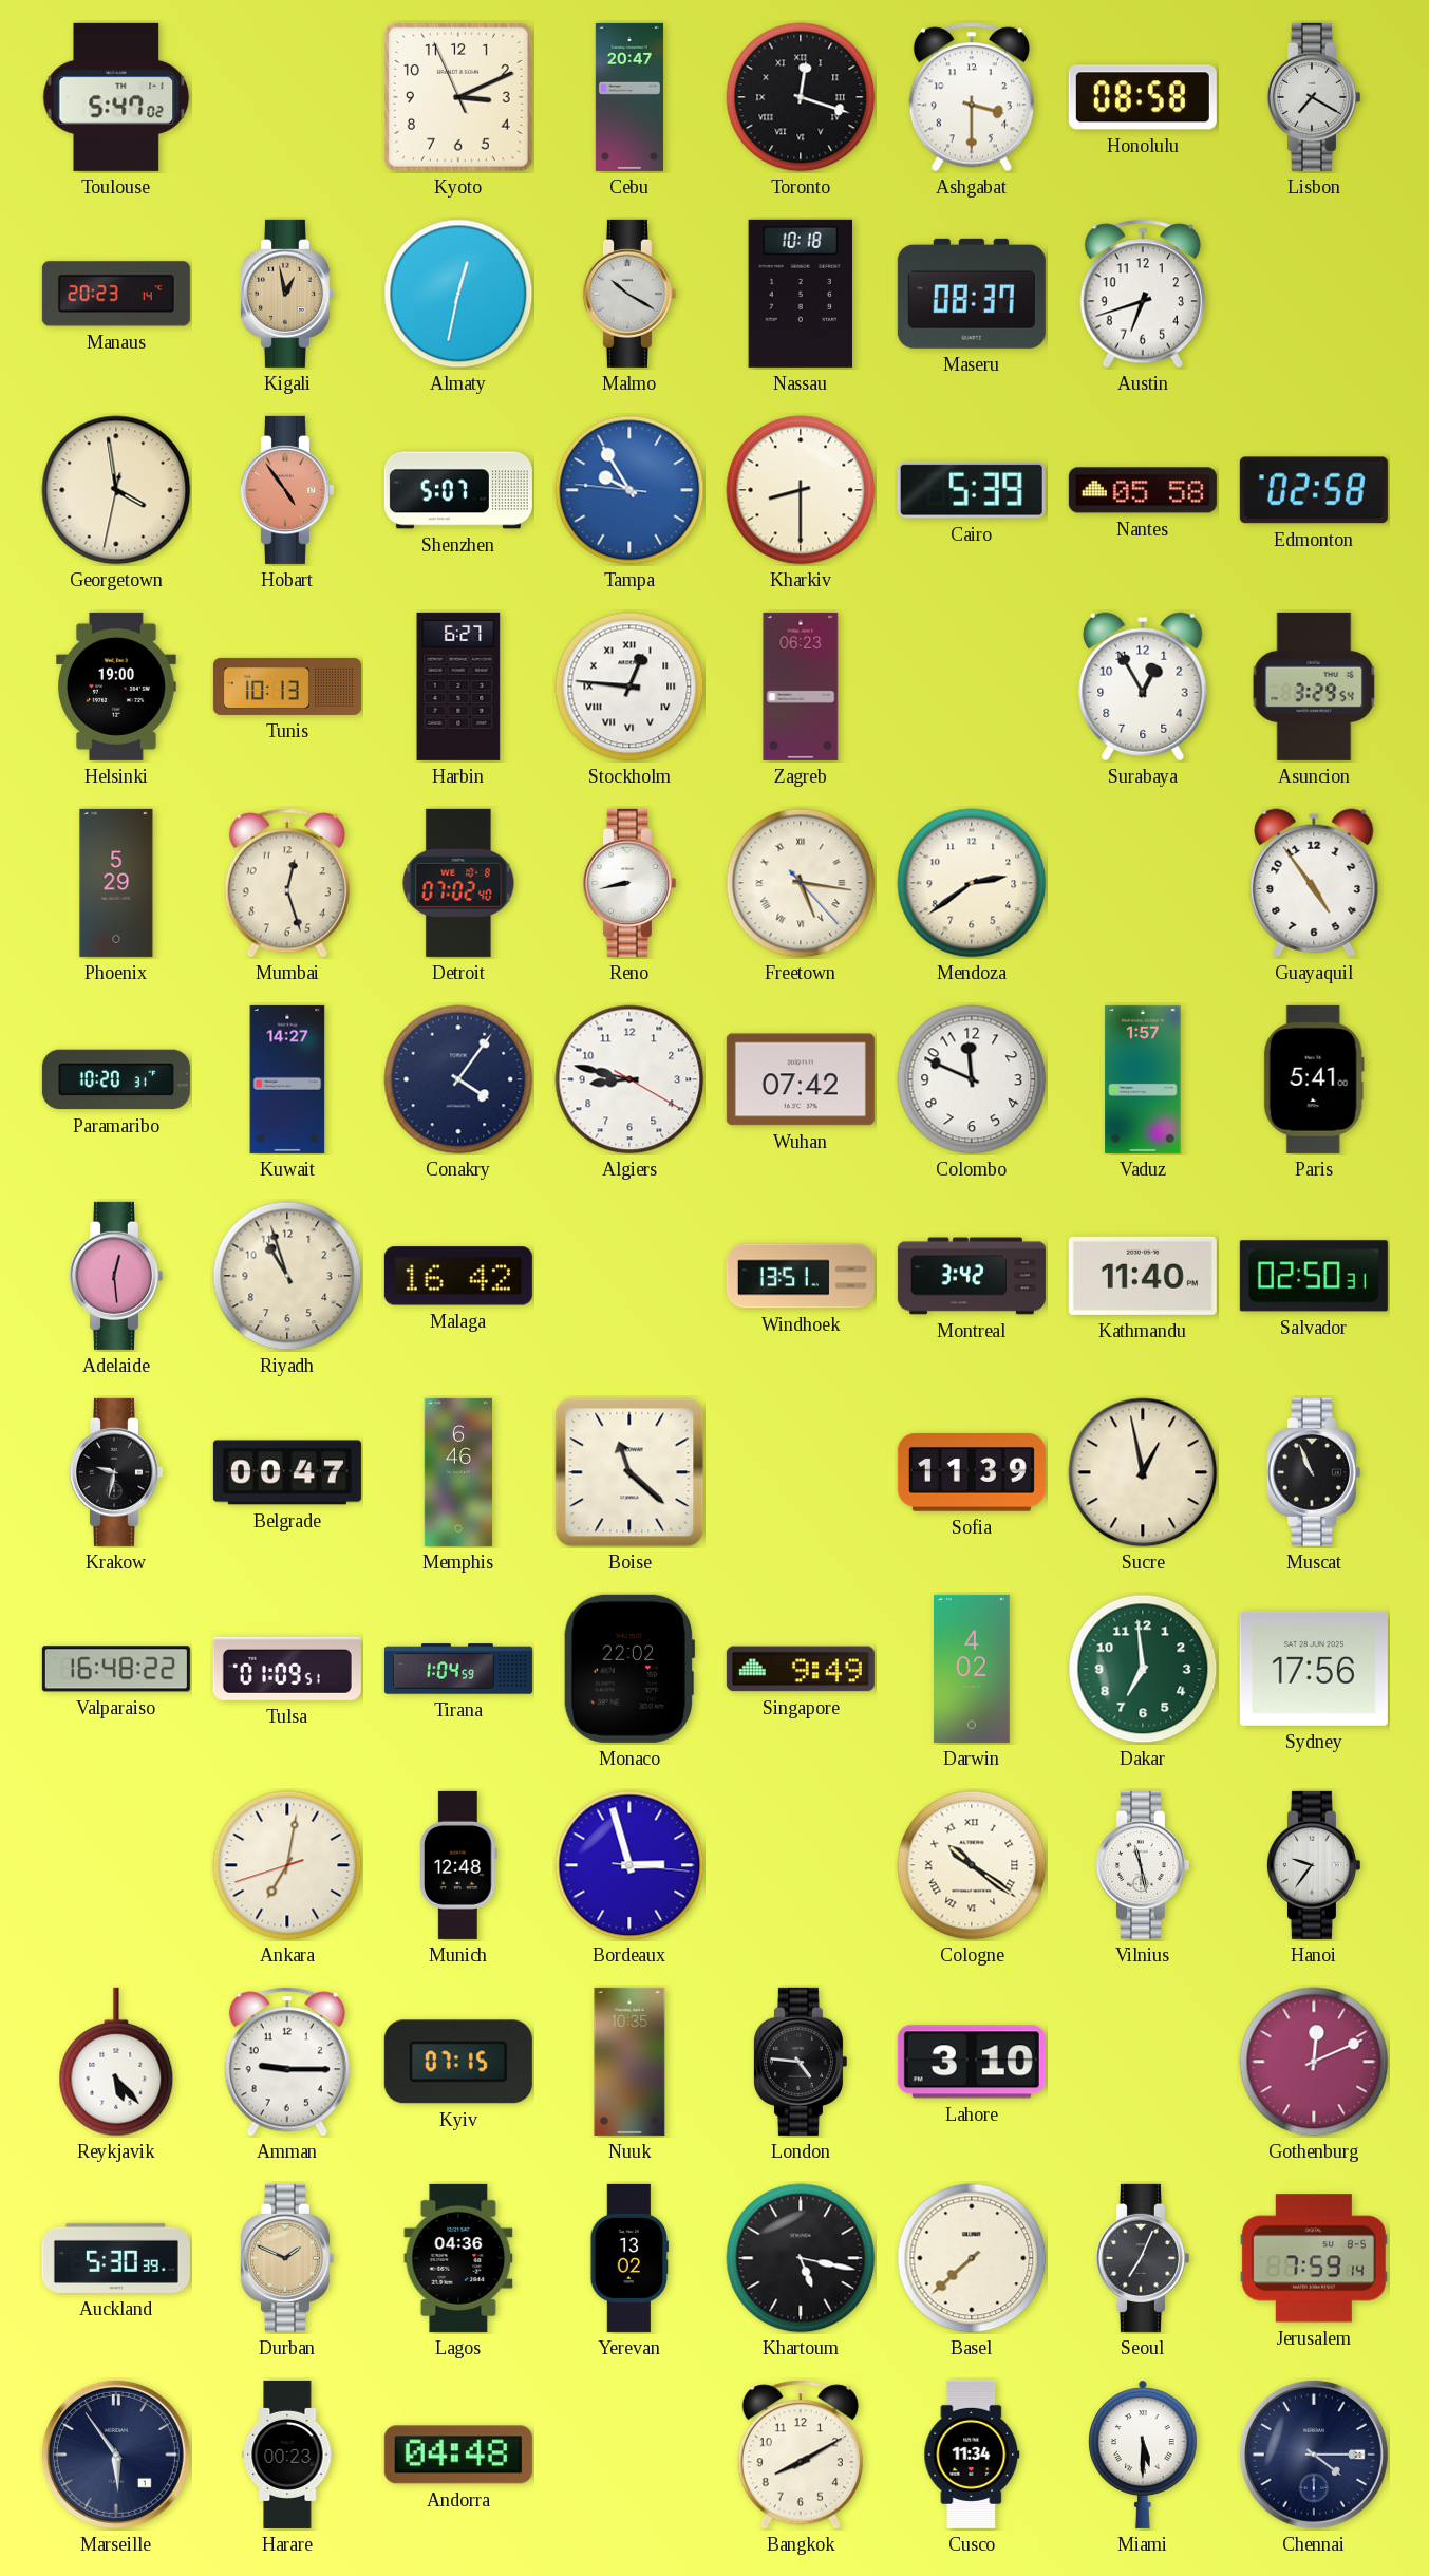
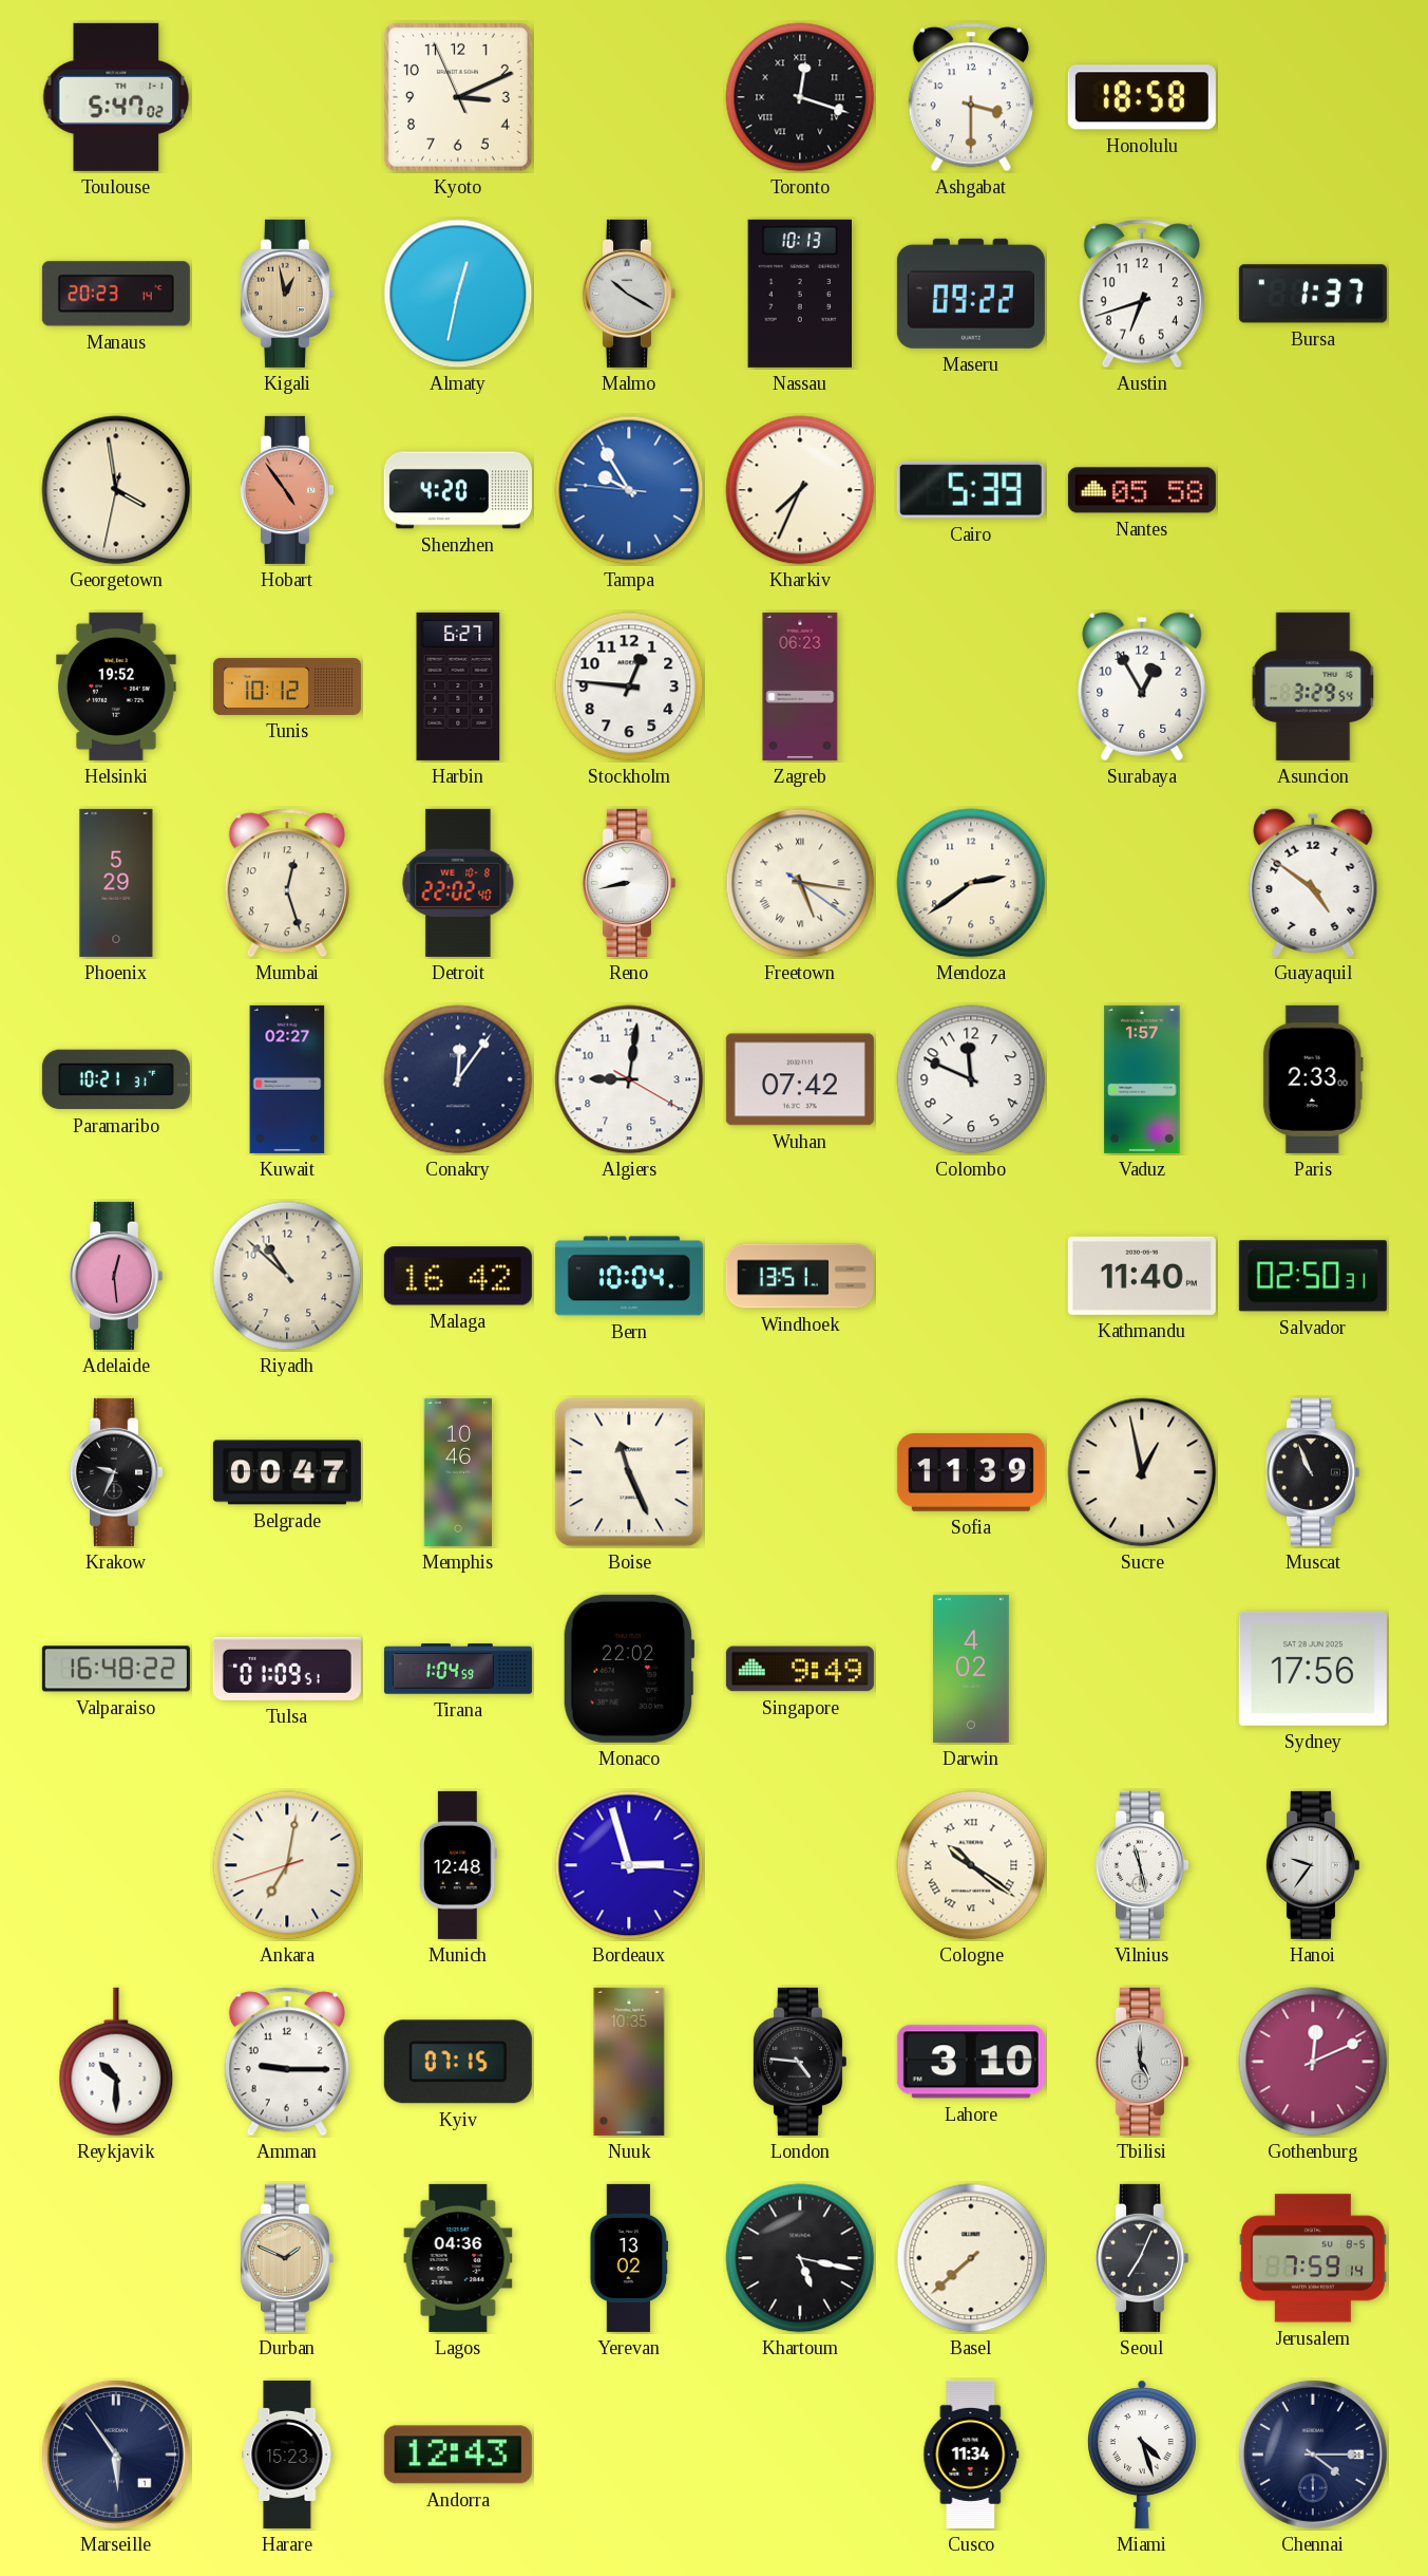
Cebu: 20:47 -> none
Honolulu: 08:58 -> 18:58
Lisbon: 7:20 -> none
Nassau: 10:18 -> 10:13
Maseru: 08:37 -> 09:22
Bursa: none -> 1:37
Shenzhen: 5:07 -> 4:20
Kharkiv: 8:30 -> 7:34
Edmonton: 02:58 -> none
Helsinki: 19:00 -> 19:52
Tunis: 10:13 -> 10:12
Stockholm numerals: Roman -> Arabic
Detroit: 07:02 -> 22:02
Freetown: 5:16:23 -> 5:16:21
Guayaquil: 4:54 -> 4:51
Paramaribo: 10:20 -> 10:21
Kuwait: 14:27 -> 02:27
Conakry: 4:06 -> 12:06
Algiers: 8:47 -> 9:01
Paris: 5:41 -> 2:33
Riyadh: 10:57 -> 10:52
Bern: none -> 10:04
Montreal: 3:42 -> none
Krakow: 9:32 -> 9:34
Memphis: 6:46 -> 10:46
Boise: 11:22 -> 11:26
Dakar: 6:59 -> none
Reykjavik: 5:23 -> 10:30
Tbilisi: none -> 5:00
Auckland: 5:30 -> none
Harare: 00:23 -> 15:23
Andorra: 04:48 -> 12:43
Bangkok: 8:10 -> none
Miami: 5:30 -> 4:27
